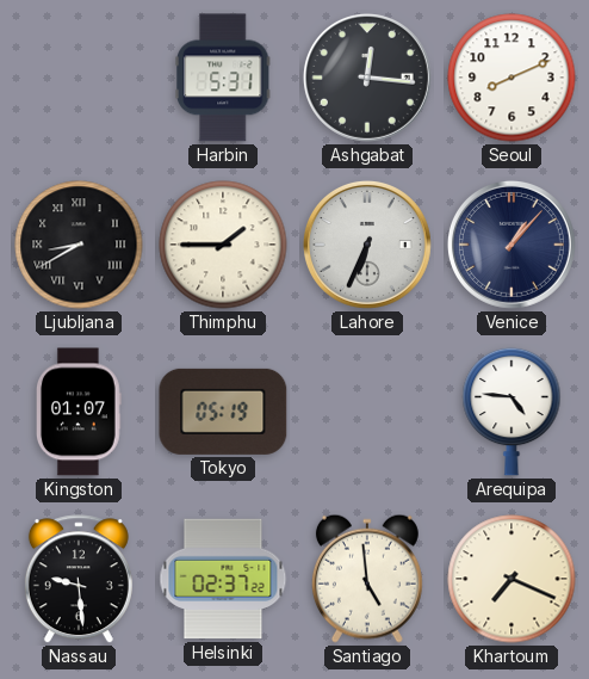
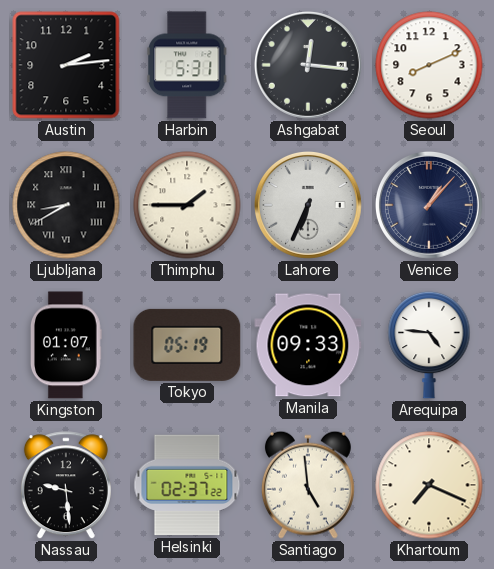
Austin: none -> 2:14
Manila: none -> 09:33
